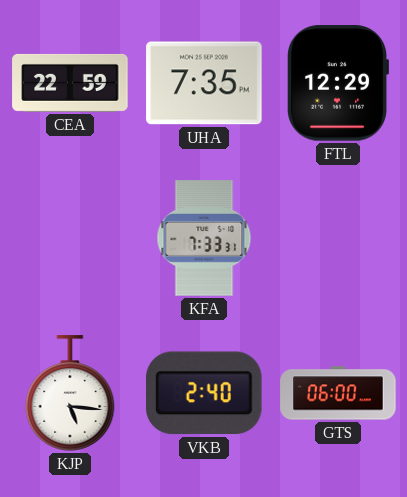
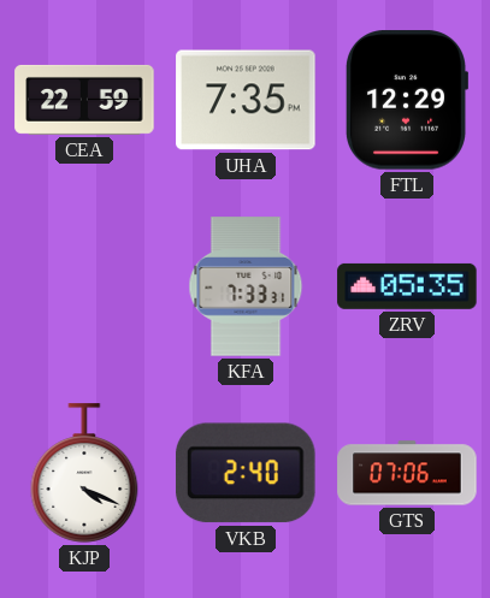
ZRV: none -> 05:35
KJP: 5:16 -> 4:19
GTS: 06:00 -> 07:06
